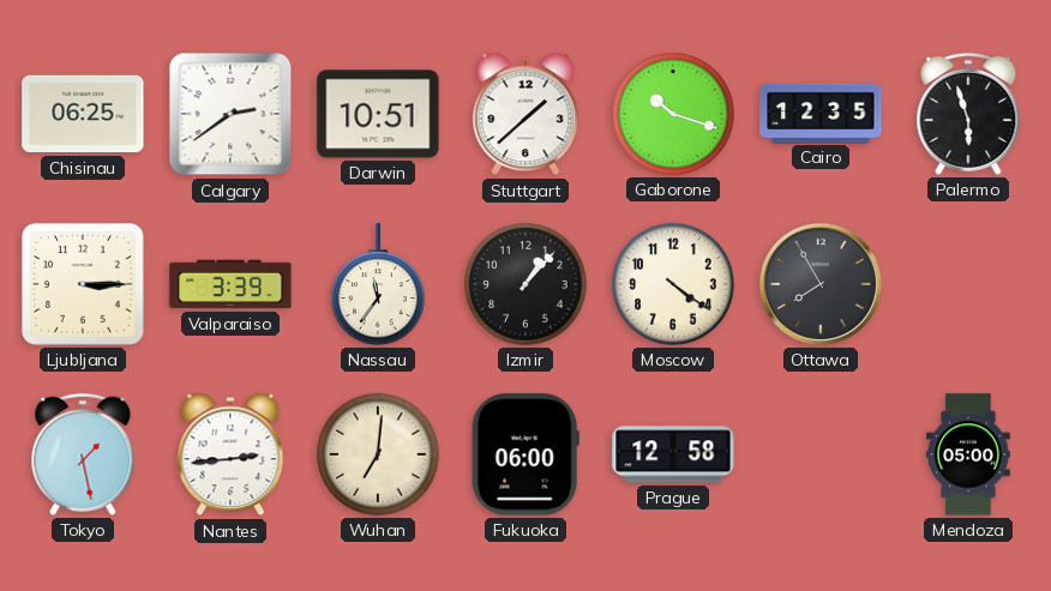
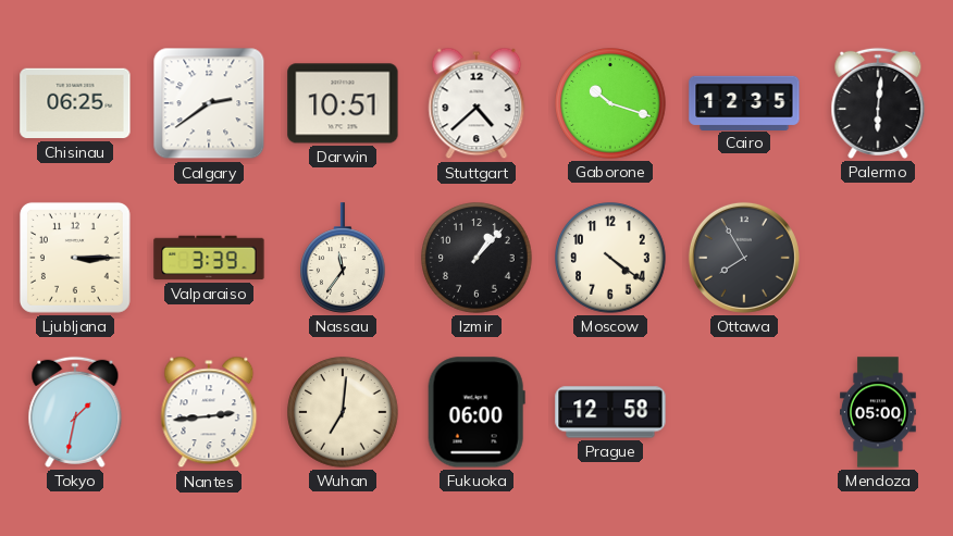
Stuttgart: 1:38 -> 4:38
Palermo: 5:57 -> 6:01
Tokyo: 1:28 -> 1:32
